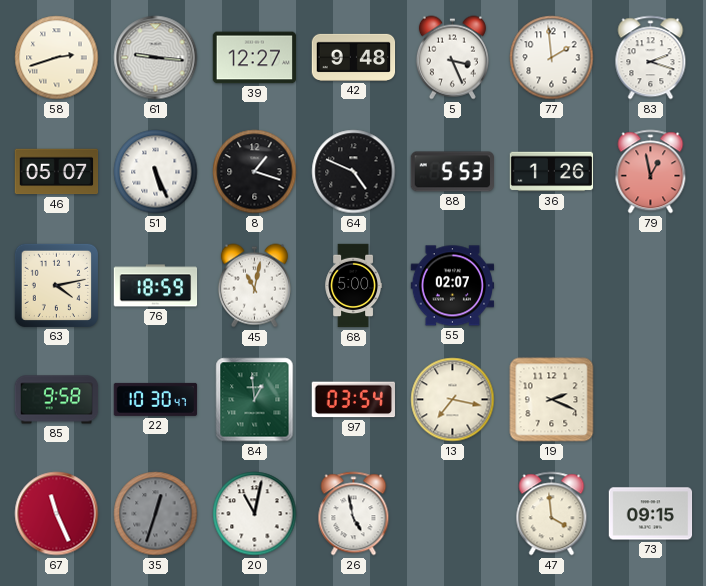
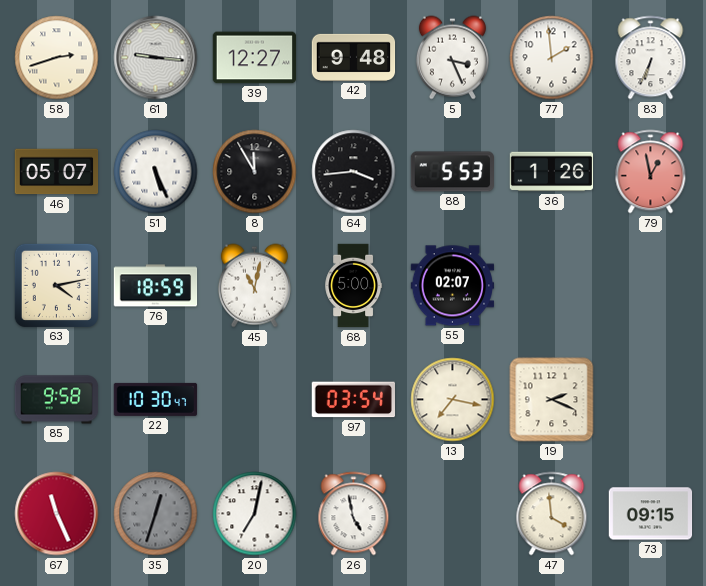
83: 2:18 -> 6:34
8: 1:18 -> 11:55
64: 4:49 -> 3:44
84: 12:59 -> none
20: 11:02 -> 7:02
